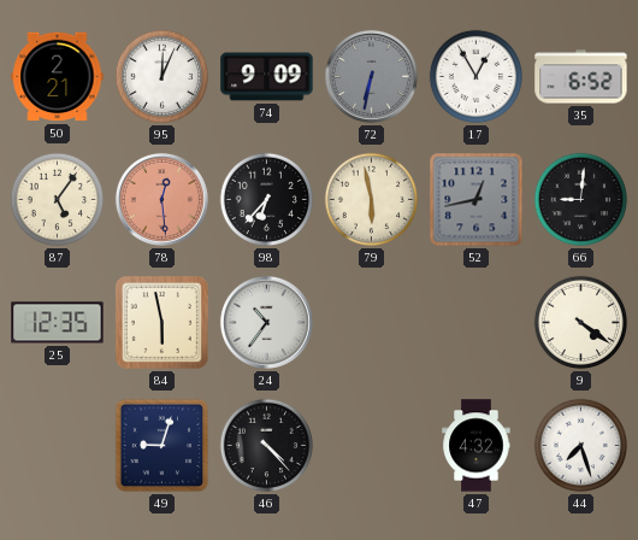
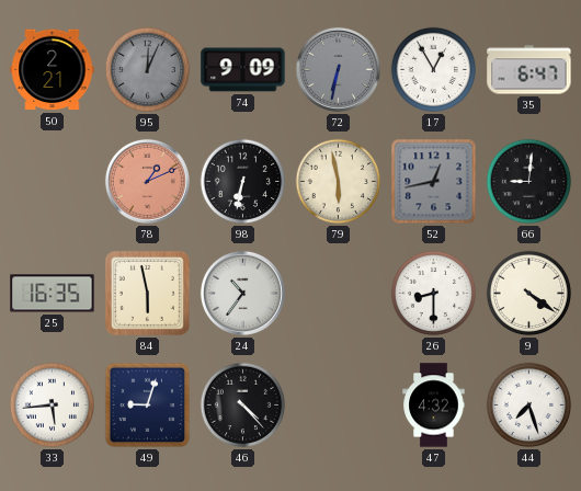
95 dial: white -> grey
35: 6:52 -> 6:47
87: 5:06 -> none
78: 12:29 -> 1:11
98: 6:37 -> 6:32
25: 12:35 -> 16:35
26: none -> 8:30
33: none -> 5:44
